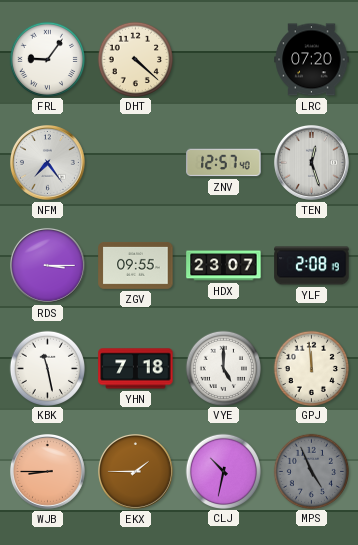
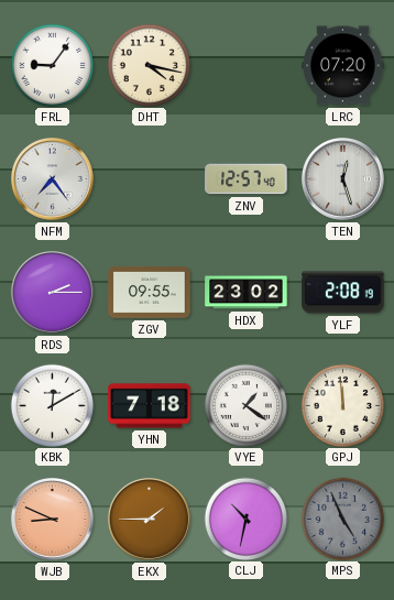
DHT: 4:22 -> 4:17
RDS: 3:15 -> 2:15
HDX: 23:07 -> 23:02
KBK: 11:28 -> 12:10
VYE: 5:00 -> 1:21
WJB: 8:45 -> 8:49
